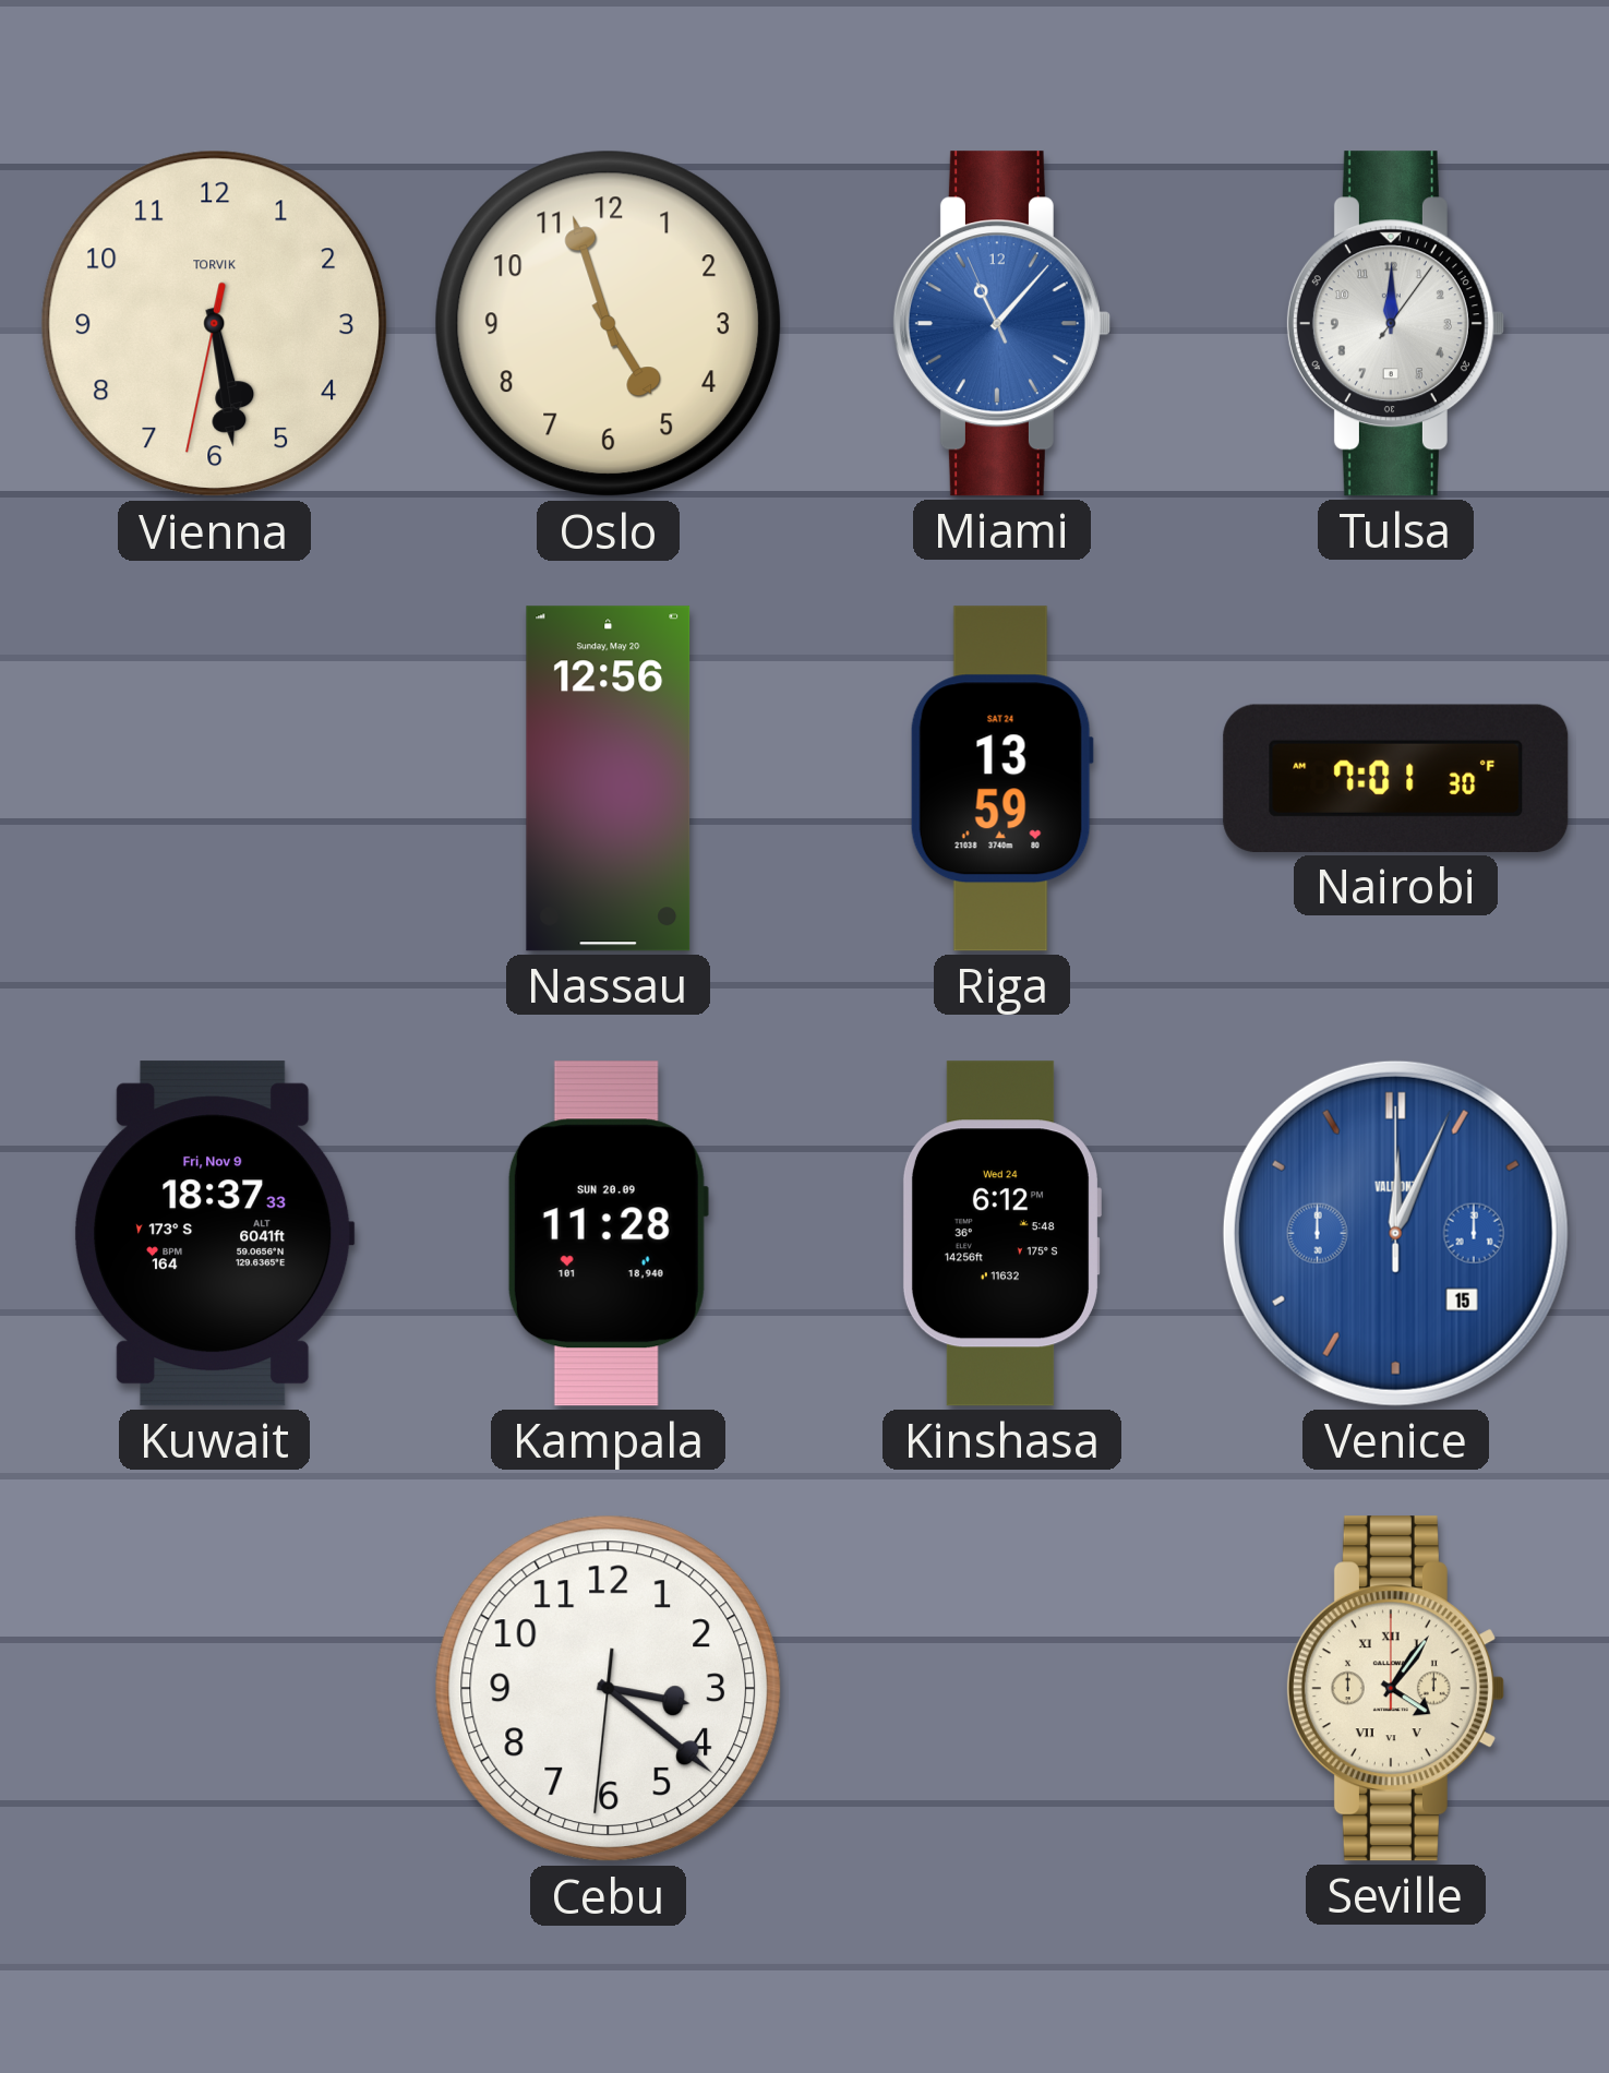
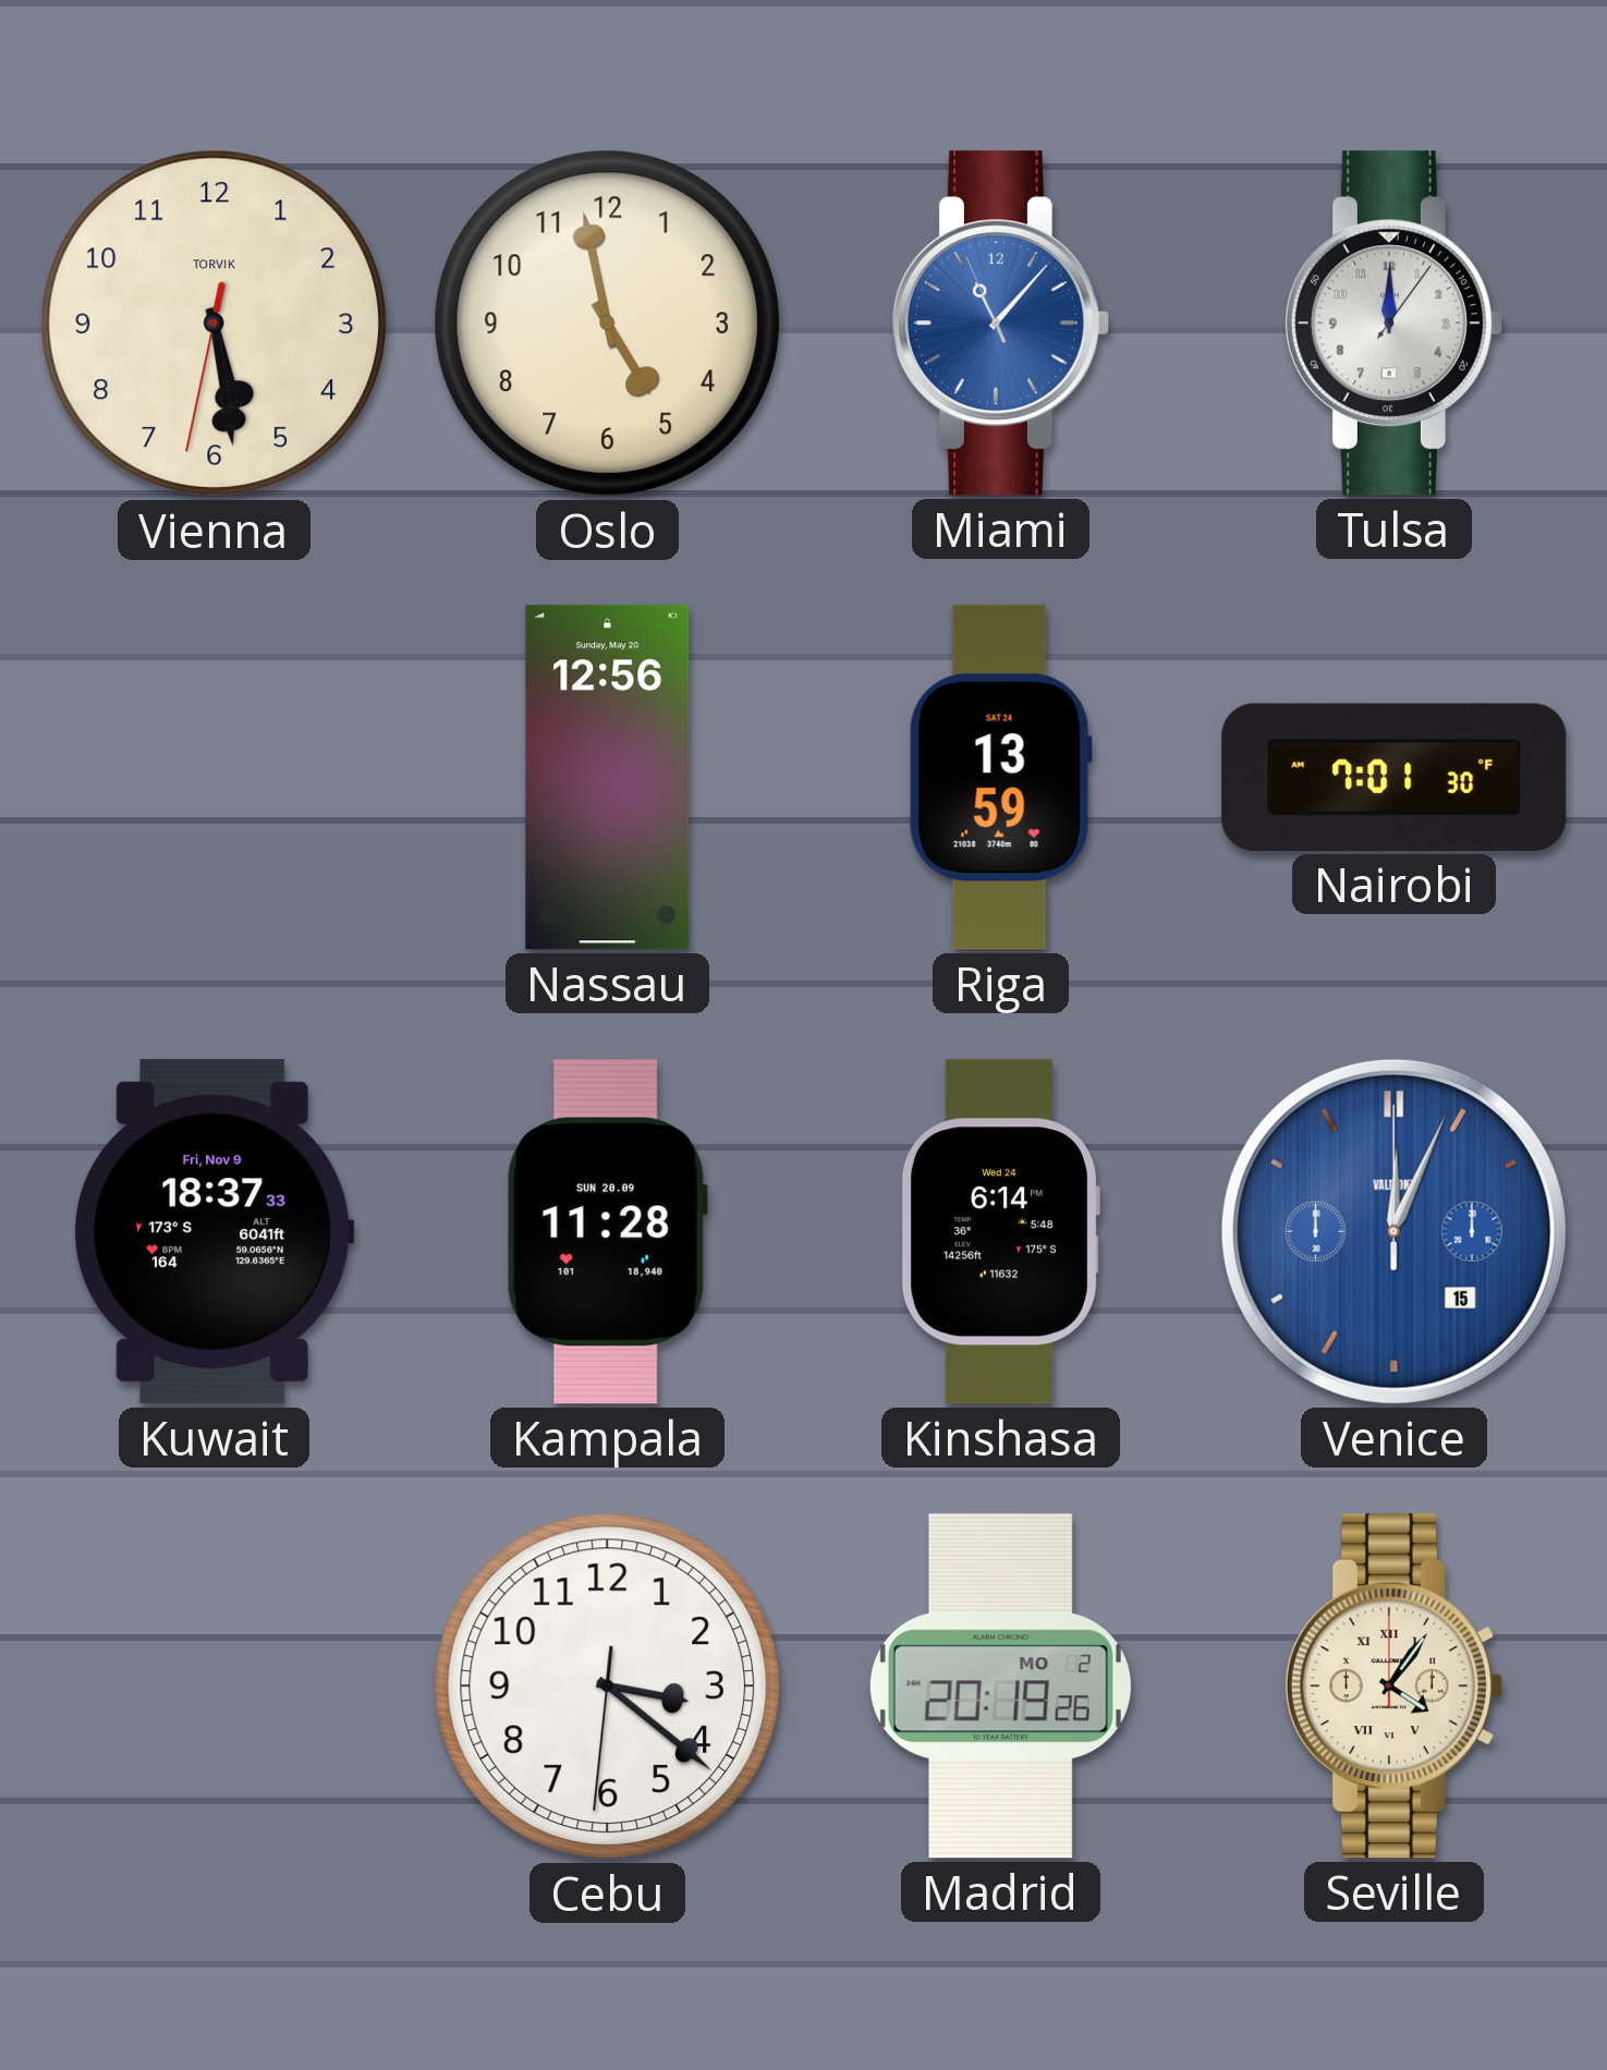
Oslo: 4:57 -> 4:58
Kinshasa: 6:12 -> 6:14
Madrid: none -> 20:19
